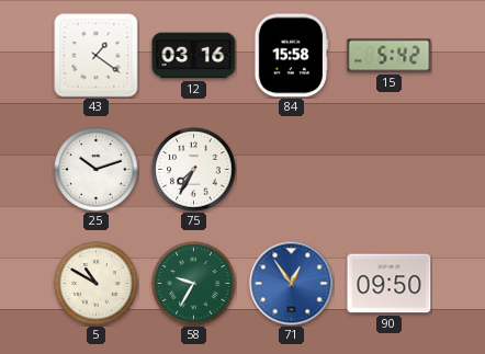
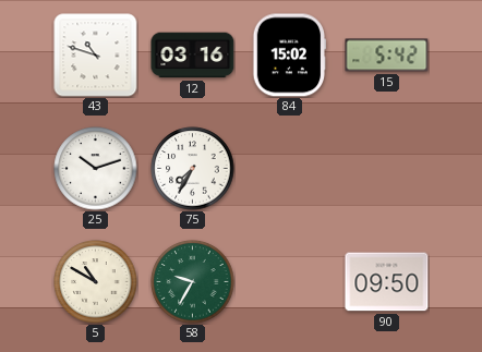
43: 1:21 -> 10:48
84: 15:58 -> 15:02
71: 12:54 -> none
